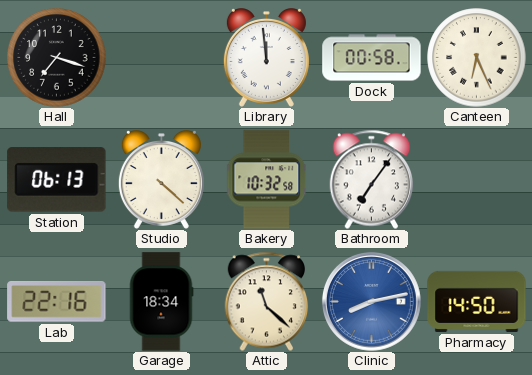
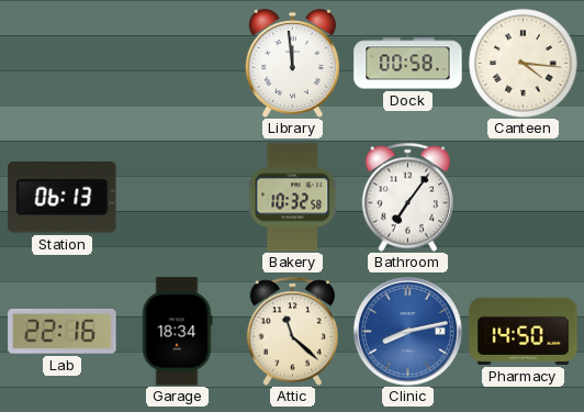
Hall: 7:18 -> none
Canteen: 6:26 -> 4:16
Studio: 4:22 -> none
